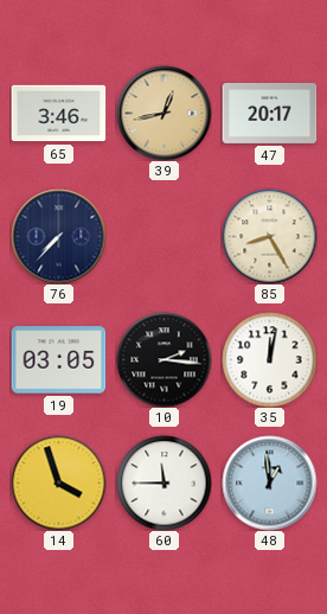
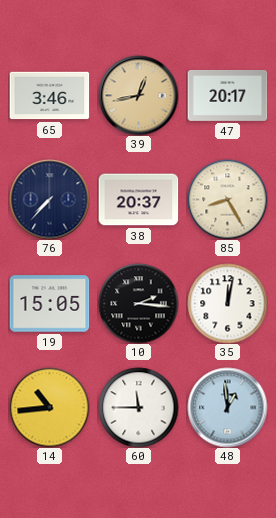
38: none -> 20:37
19: 03:05 -> 15:05
14: 3:57 -> 10:44
